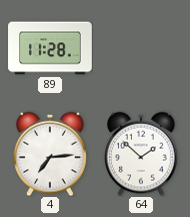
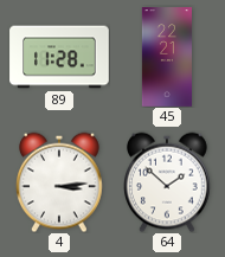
45: none -> 22:21
4: 7:14 -> 3:14
